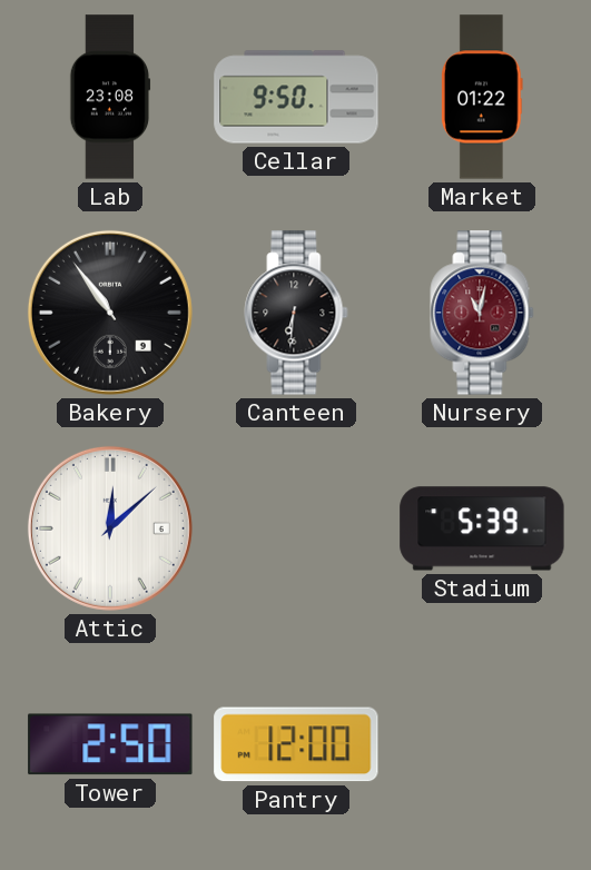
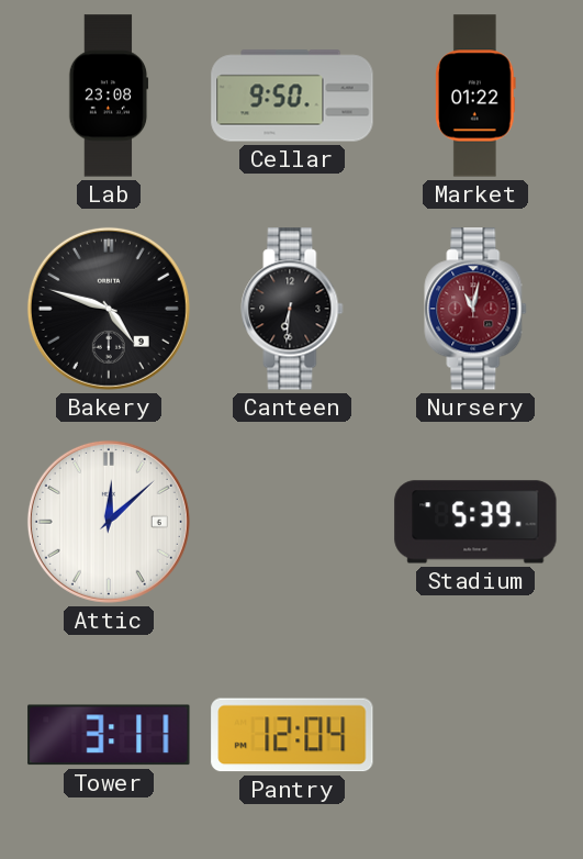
Bakery: 10:54 -> 4:48
Tower: 2:50 -> 3:11
Pantry: 12:00 -> 12:04
